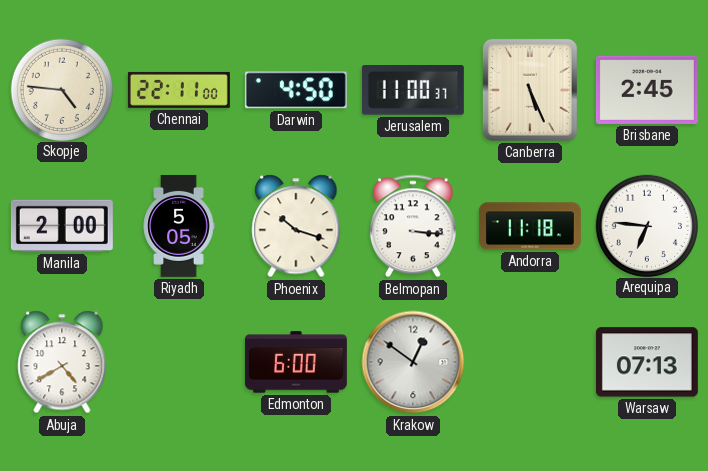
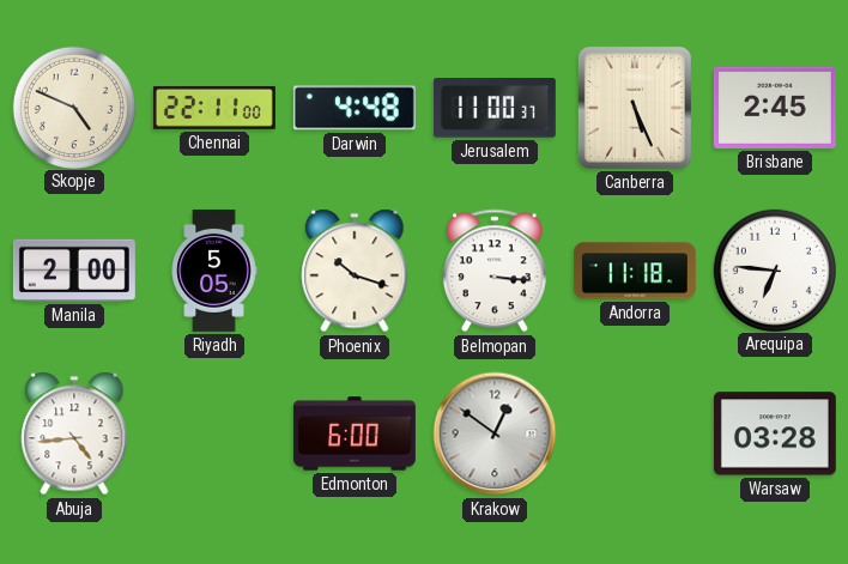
Skopje: 4:46 -> 4:49
Darwin: 4:50 -> 4:48
Abuja: 4:40 -> 4:44
Warsaw: 07:13 -> 03:28
